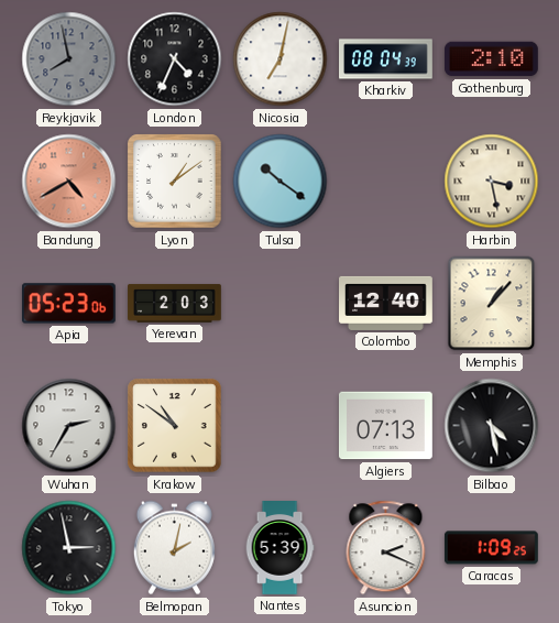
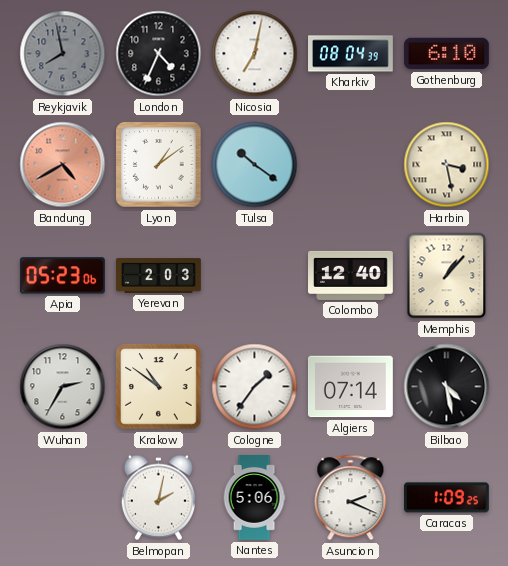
Gothenburg: 2:10 -> 6:10
Cologne: none -> 1:36
Algiers: 07:13 -> 07:14
Tokyo: 2:58 -> none
Nantes: 5:39 -> 5:06
